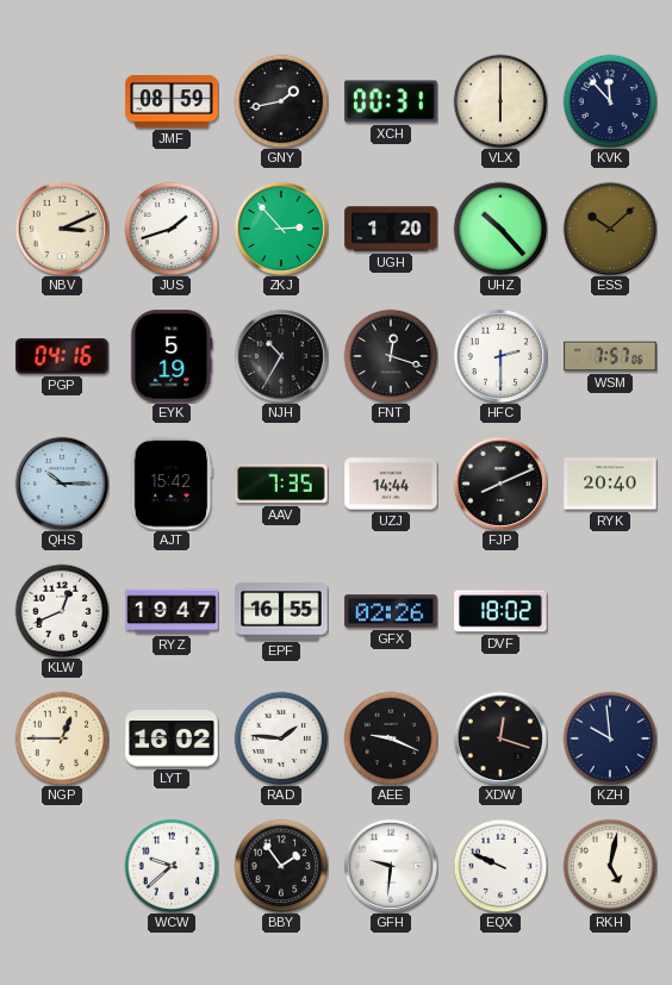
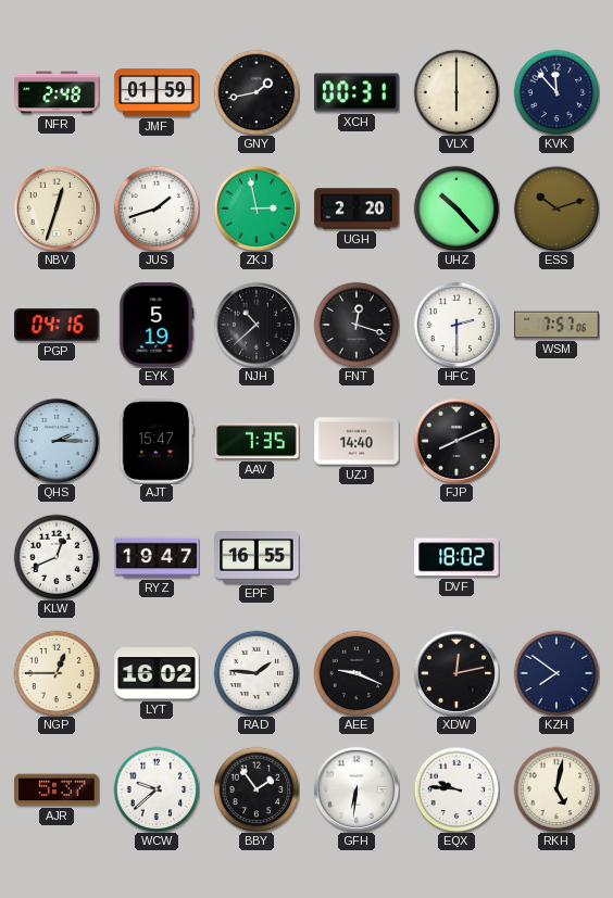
NFR: none -> 2:48
JMF: 08:59 -> 01:59
NBV: 3:11 -> 12:33
ZKJ: 2:53 -> 2:58
UGH: 1:20 -> 2:20
ESS: 10:08 -> 10:12
NJH: 10:35 -> 10:38
QHS: 10:15 -> 2:15
AJT: 15:42 -> 15:47
UZJ: 14:44 -> 14:40
RYK: 20:40 -> none
GFX: 02:26 -> none
XDW: 12:18 -> 12:13
KZH: 9:59 -> 7:51
AJR: none -> 5:37
GFH: 9:31 -> 6:31
EQX: 9:49 -> 9:46
